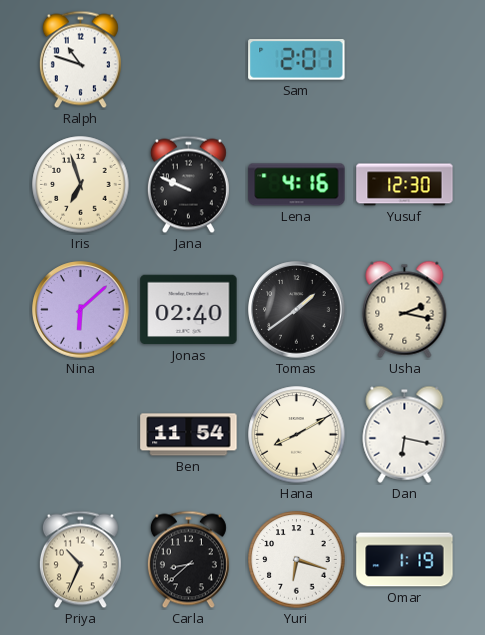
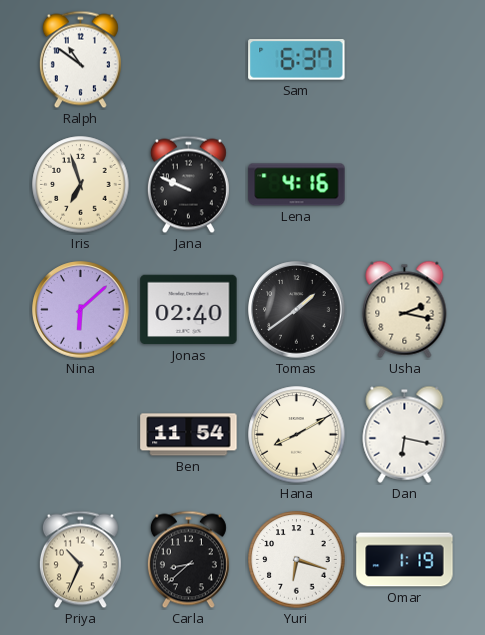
Ralph: 10:48 -> 10:51
Sam: 2:01 -> 6:37
Yusuf: 12:30 -> none
